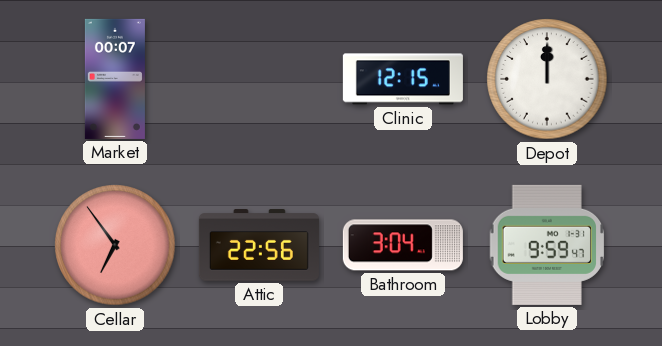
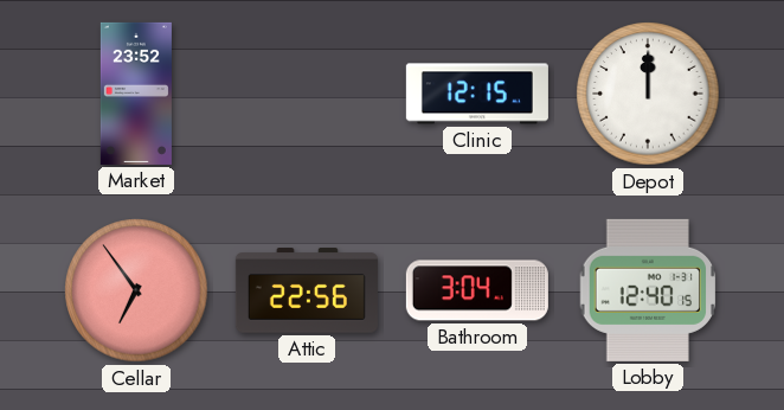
Market: 00:07 -> 23:52
Lobby: 9:59 -> 12:40
